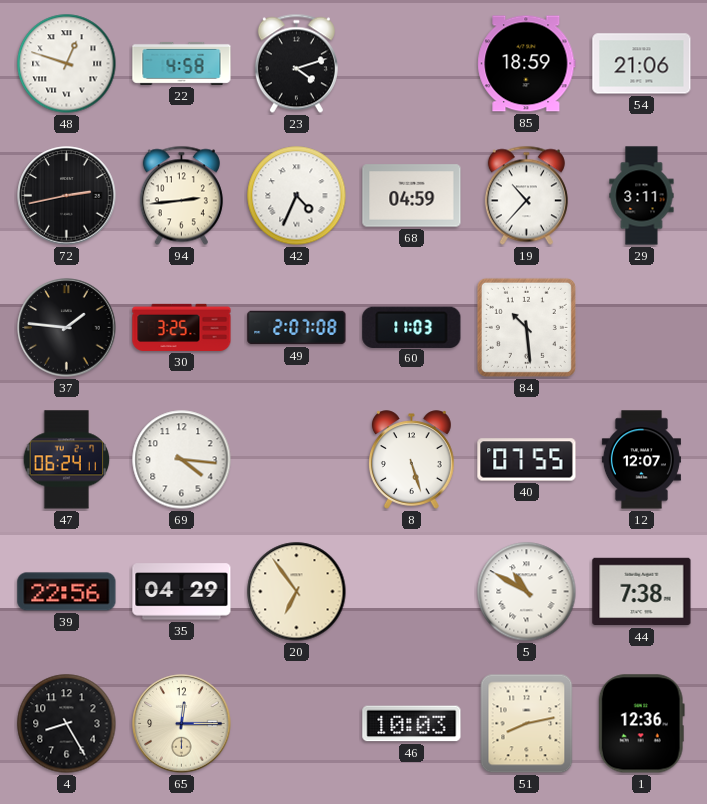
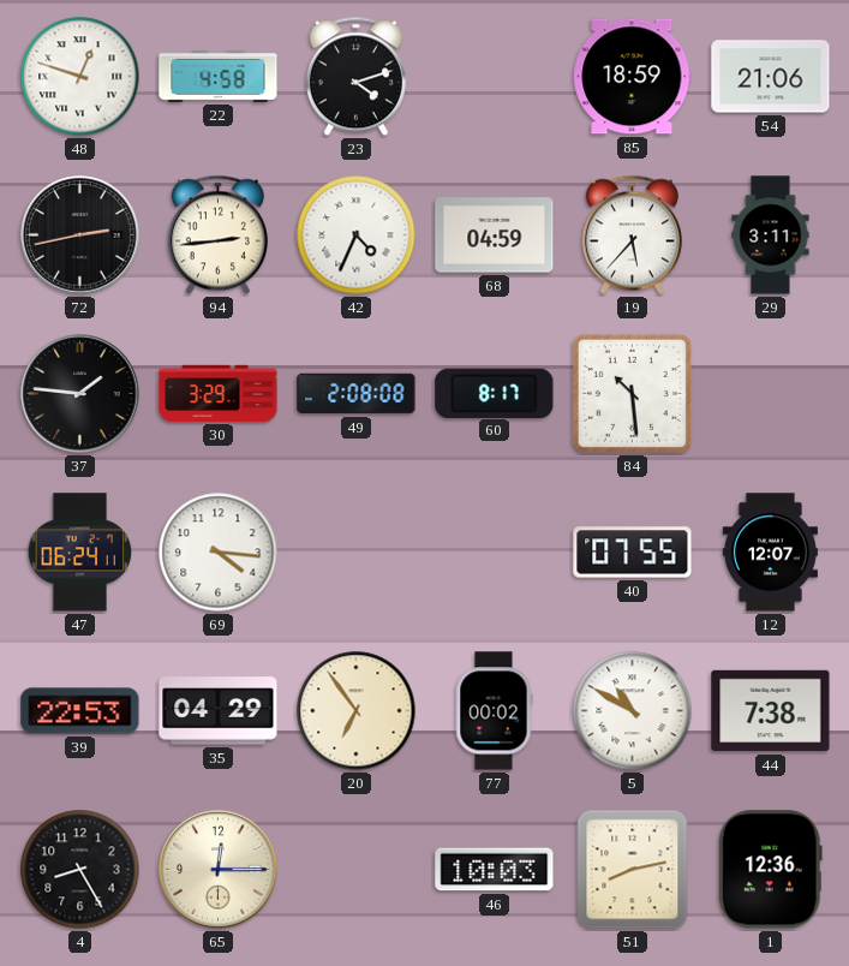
19: 10:37 -> 5:37
30: 3:25 -> 3:29
49: 2:07 -> 2:08
60: 11:03 -> 8:17
8: 5:27 -> none
39: 22:56 -> 22:53
77: none -> 00:02
